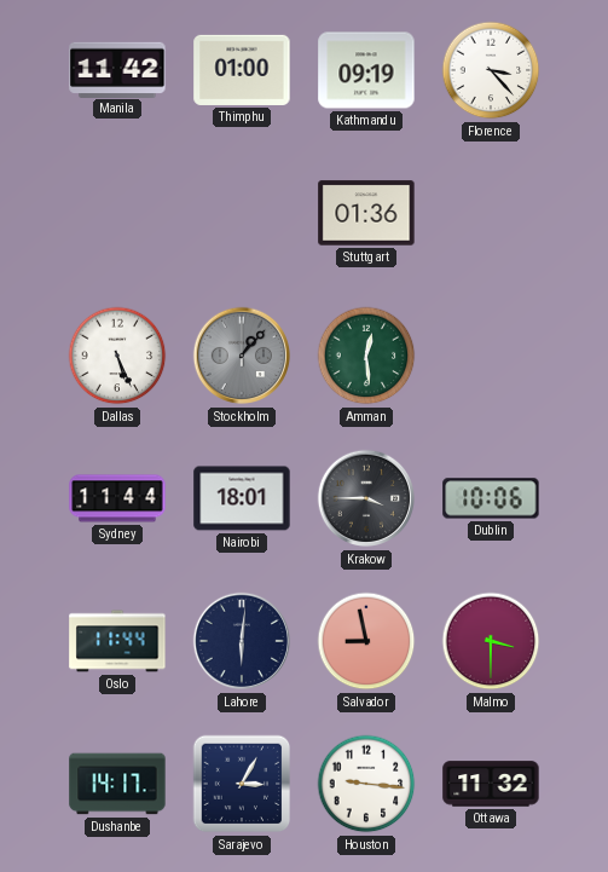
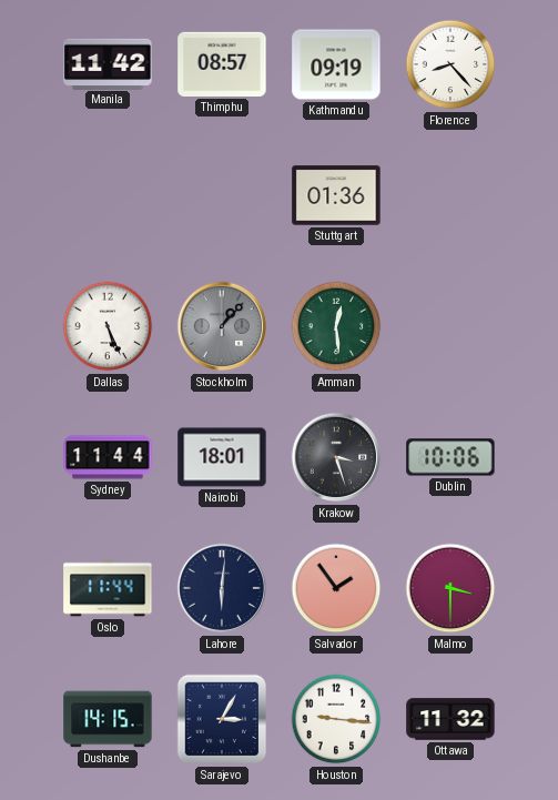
Thimphu: 01:00 -> 08:57
Florence: 3:23 -> 8:23
Krakow: 3:45 -> 3:27
Salvador: 8:58 -> 1:54
Dushanbe: 14:17 -> 14:15
